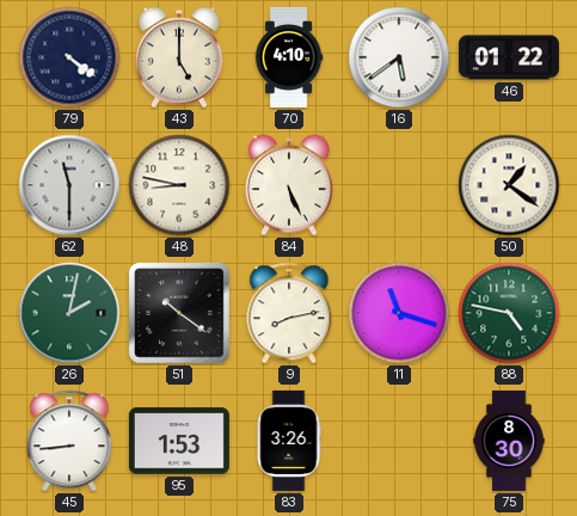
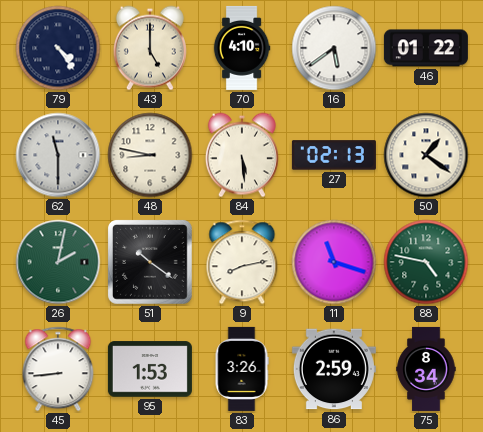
79: 4:21 -> 4:24
84: 5:26 -> 5:29
27: none -> 02:13
86: none -> 2:59
75: 8:30 -> 8:34
